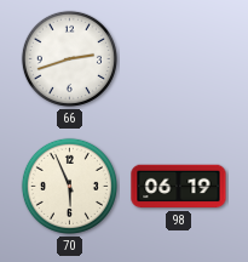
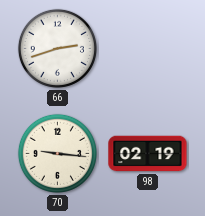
70: 5:56 -> 9:16
98: 06:19 -> 02:19
